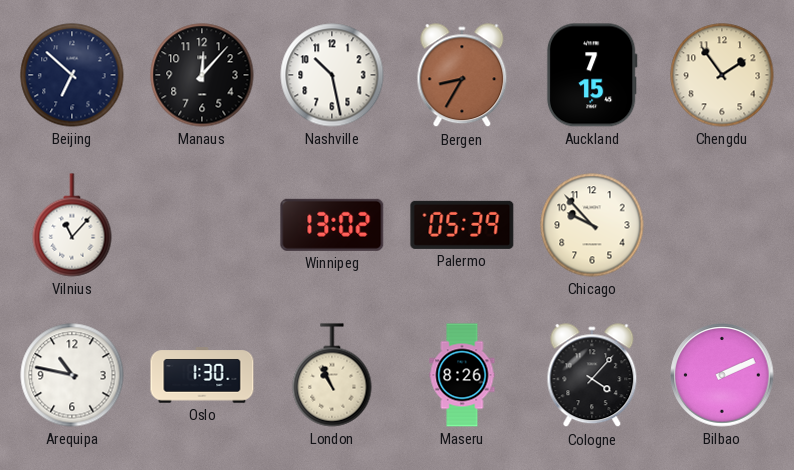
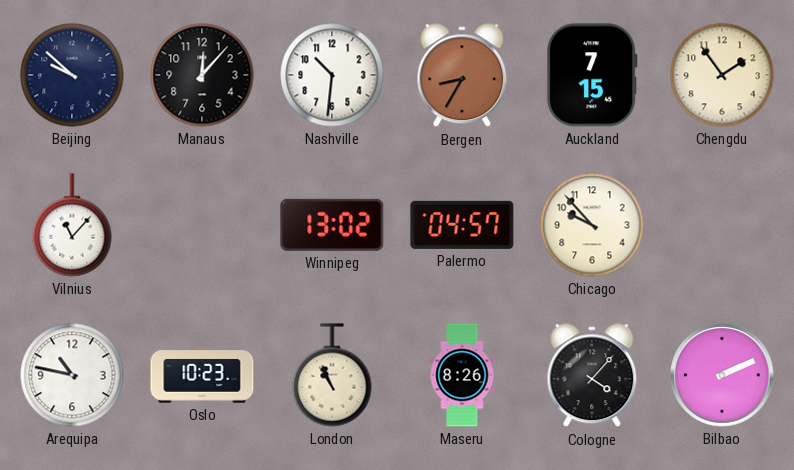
Beijing: 6:52 -> 9:52
Nashville: 10:28 -> 10:31
Palermo: 05:39 -> 04:57
Oslo: 1:30 -> 10:23
